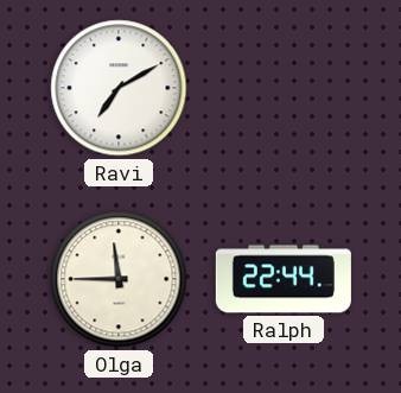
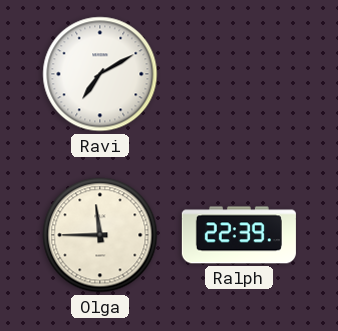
Ralph: 22:44 -> 22:39
